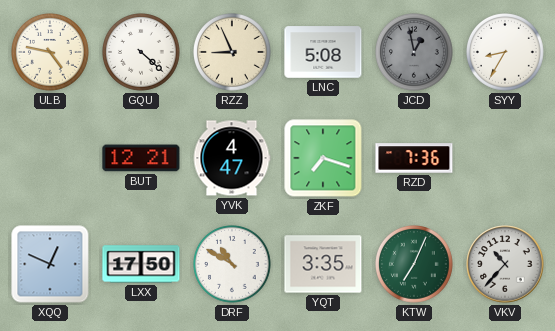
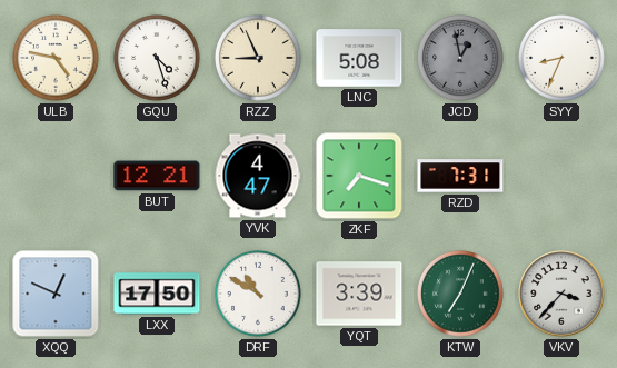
GQU: 4:22 -> 4:27
SYY: 8:35 -> 8:34
RZD: 7:36 -> 7:31
YQT: 3:35 -> 3:39
VKV: 10:37 -> 3:37
